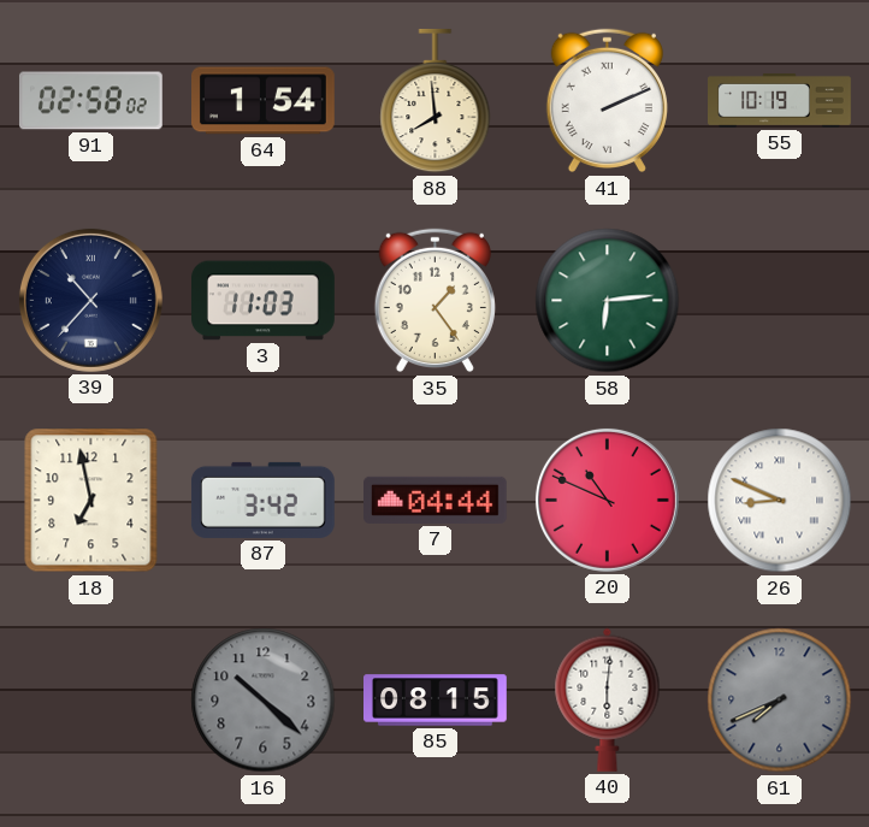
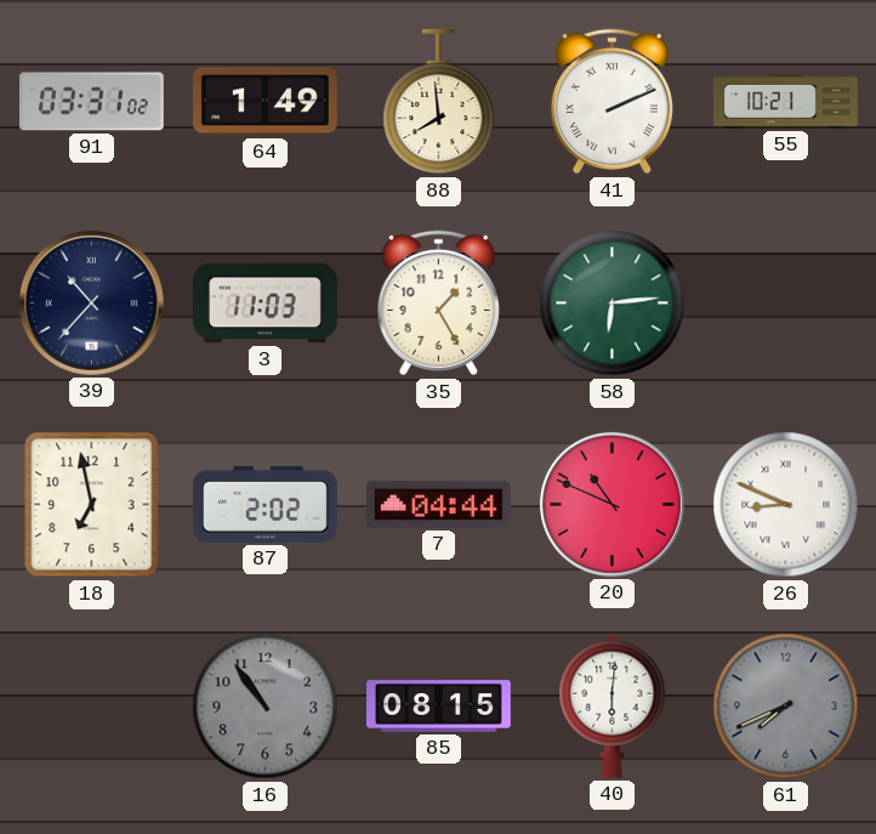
91: 02:58 -> 03:31
64: 1:54 -> 1:49
55: 10:19 -> 10:21
35: 1:24 -> 1:25
87: 3:42 -> 2:02
16: 10:22 -> 10:54
